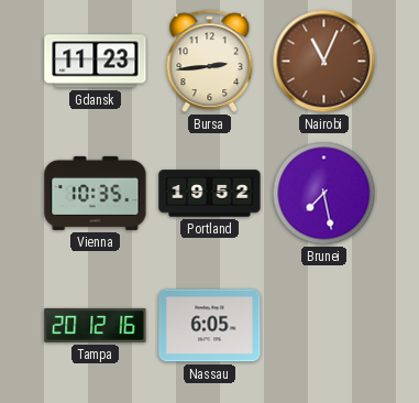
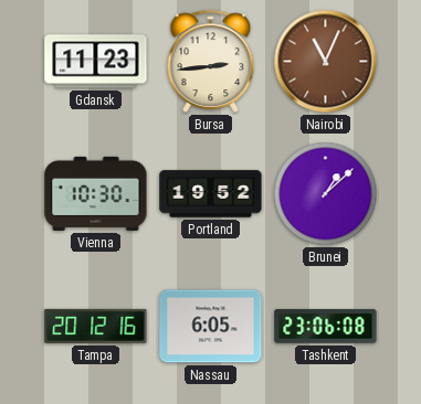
Vienna: 10:35 -> 10:30
Brunei: 7:28 -> 1:08
Tashkent: none -> 23:06
